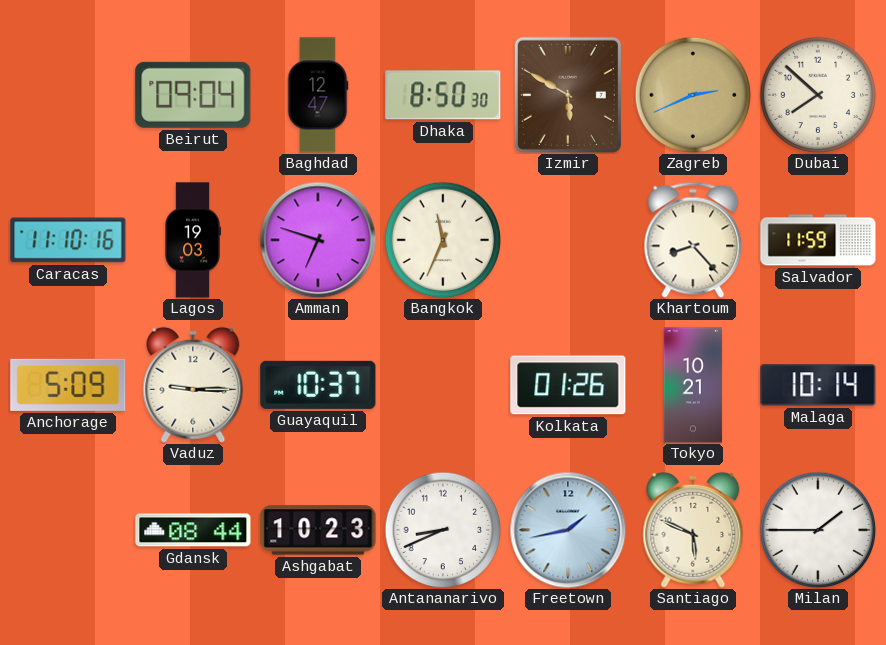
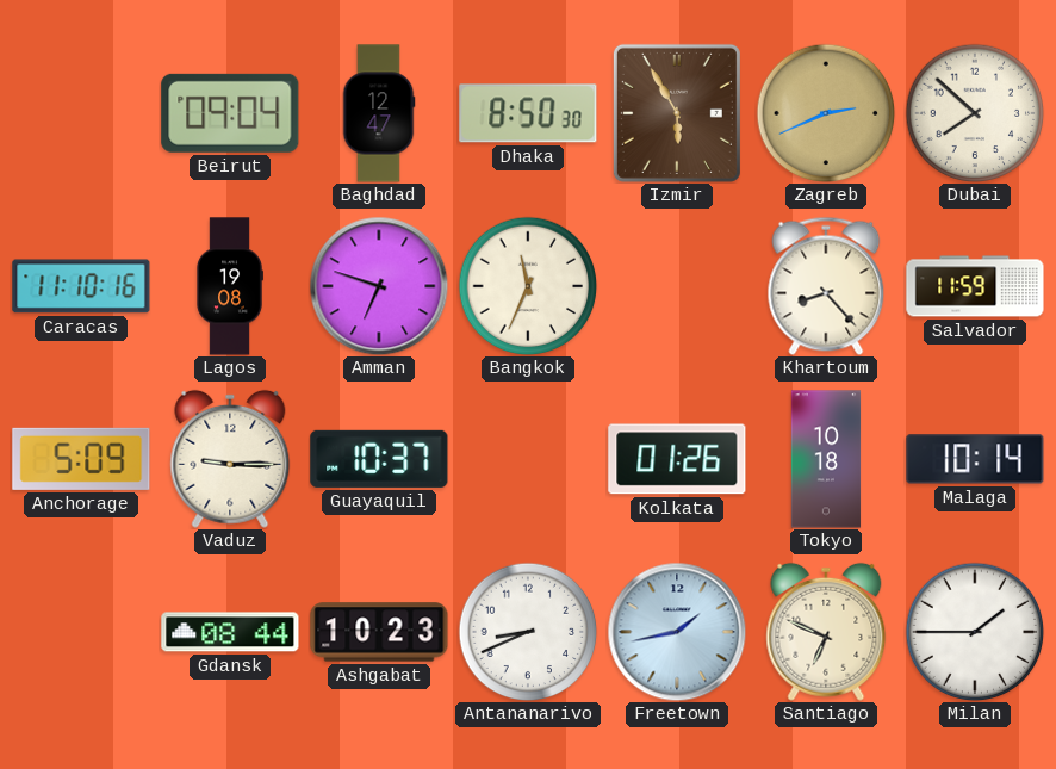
Izmir: 5:50 -> 5:55
Lagos: 19:03 -> 19:08
Tokyo: 10:21 -> 10:18
Santiago: 5:49 -> 6:49
